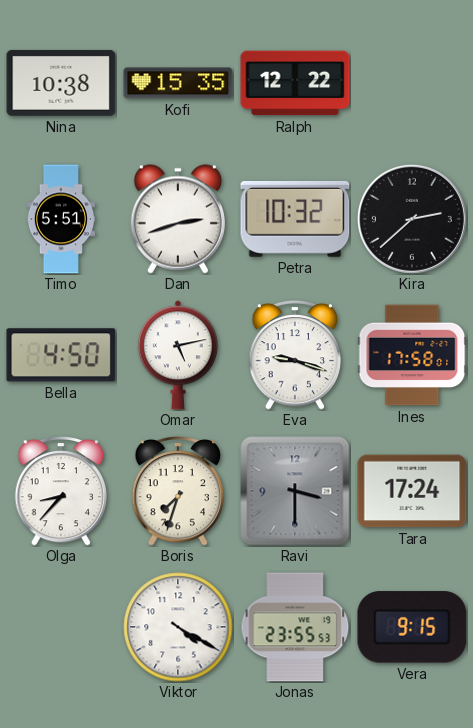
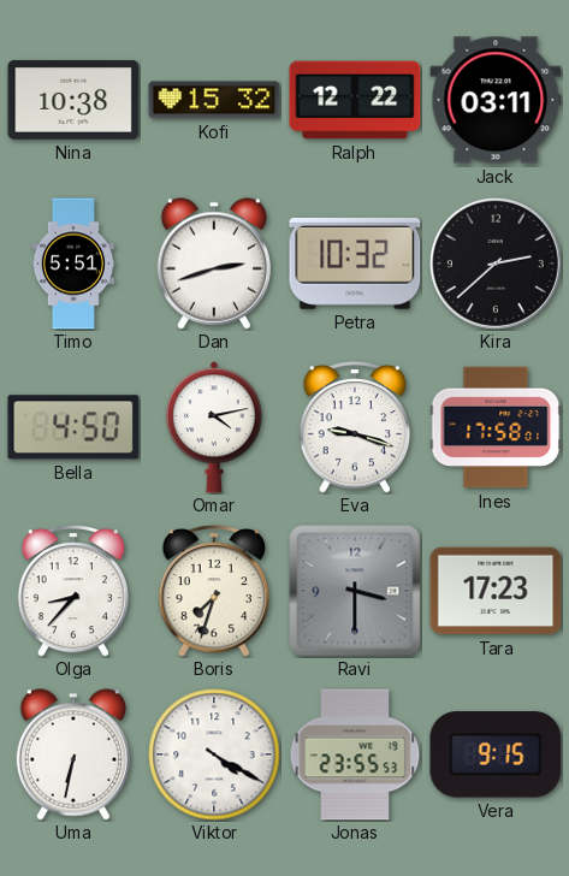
Kofi: 15:35 -> 15:32
Jack: none -> 03:11
Omar: 5:13 -> 4:13
Tara: 17:24 -> 17:23
Uma: none -> 6:32
